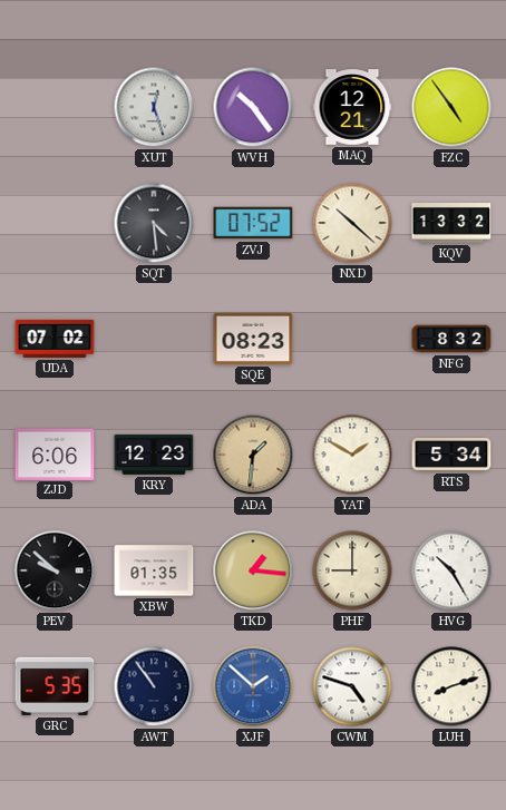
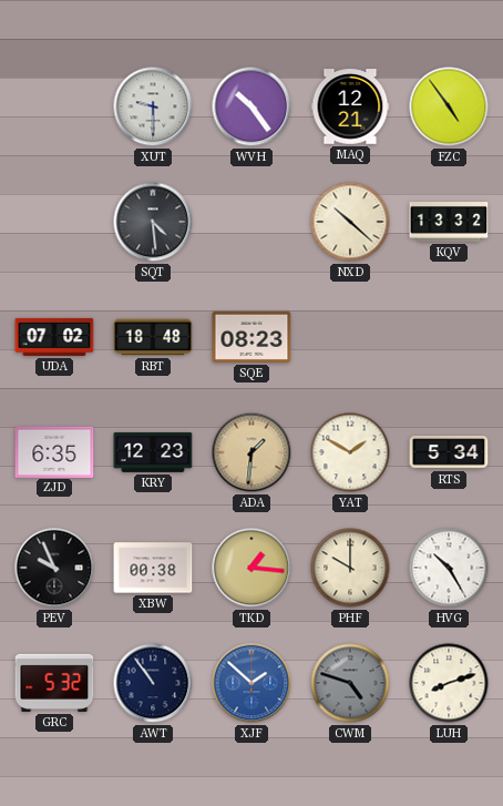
XUT: 12:27 -> 9:30
ZVJ: 07:52 -> none
RBT: none -> 18:48
NFG: 8:32 -> none
ZJD: 6:06 -> 6:35
PEV: 9:52 -> 9:56
XBW: 01:35 -> 00:38
PHF: 9:00 -> 10:00
GRC: 5:35 -> 5:32
CWM dial: white -> grey
